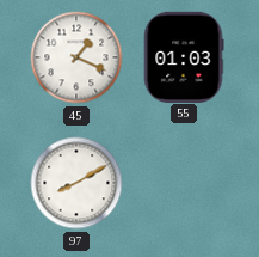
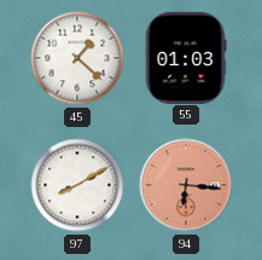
45: 1:19 -> 1:22
94: none -> 6:16
